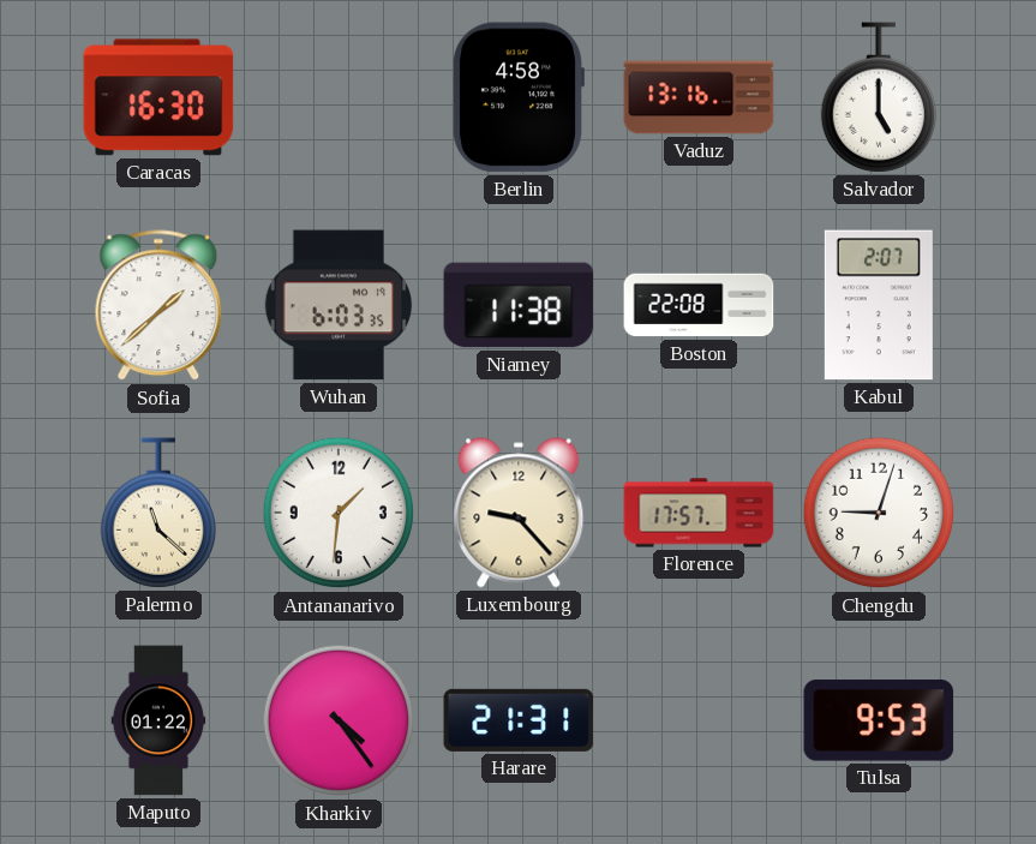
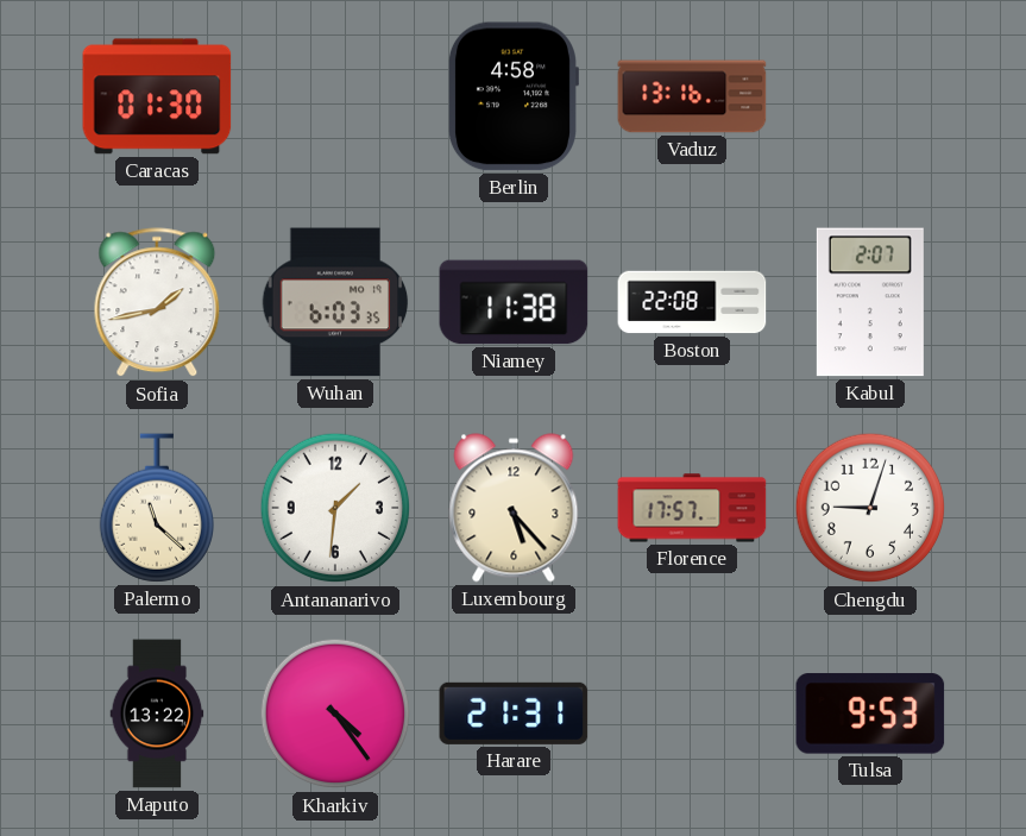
Caracas: 16:30 -> 01:30
Salvador: 5:00 -> none
Sofia: 1:38 -> 1:43
Luxembourg: 9:23 -> 5:23
Maputo: 01:22 -> 13:22
